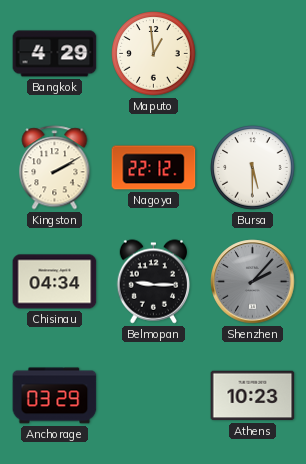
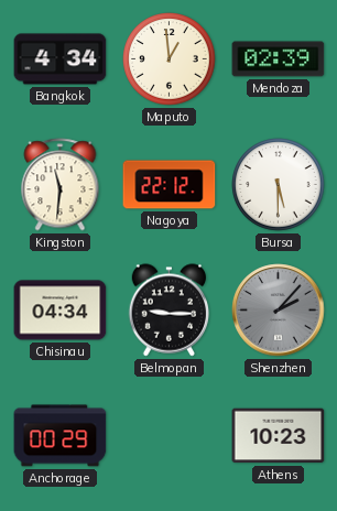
Bangkok: 4:29 -> 4:34
Mendoza: none -> 02:39
Kingston: 2:10 -> 11:31
Anchorage: 03:29 -> 00:29
